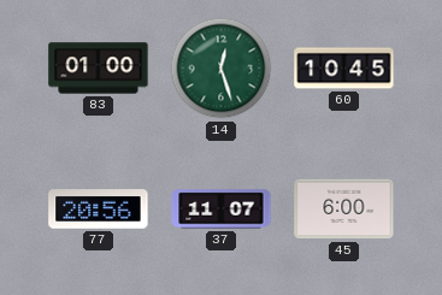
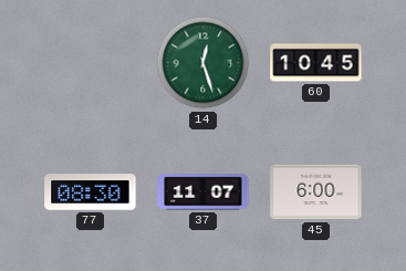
83: 01:00 -> none
77: 20:56 -> 08:30
